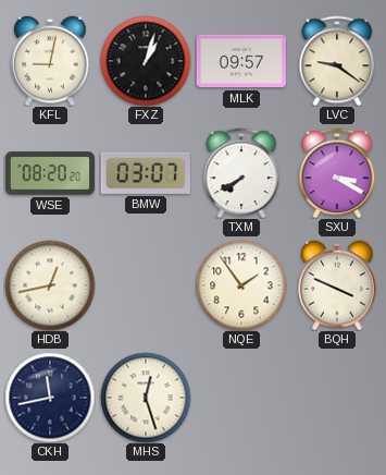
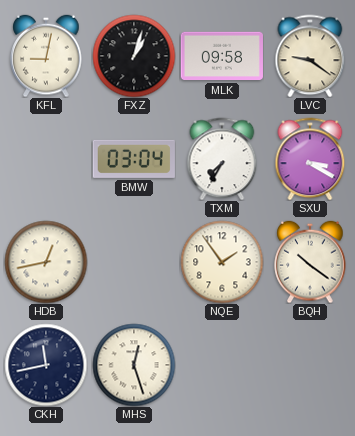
MLK: 09:57 -> 09:58
WSE: 08:20 -> none
BMW: 03:07 -> 03:04
TXM: 7:40 -> 7:35
BQH: 3:49 -> 10:21
